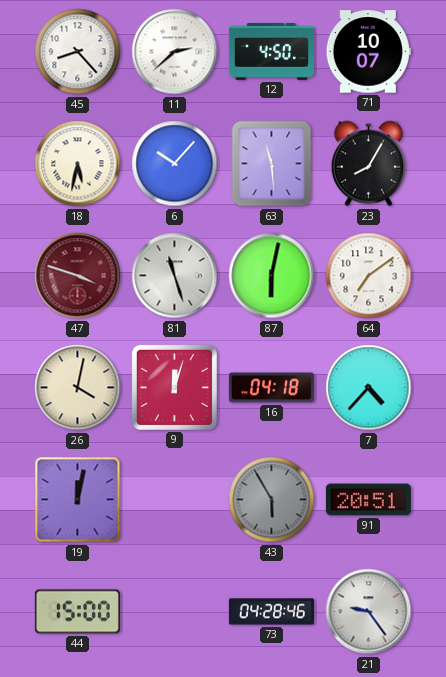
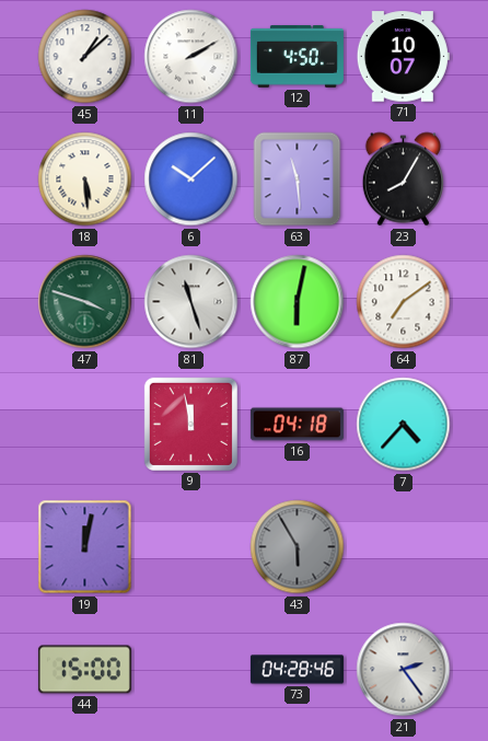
45: 8:23 -> 1:08
11: 2:38 -> 2:10
18: 5:32 -> 5:29
6: 10:07 -> 10:08
47 dial: burgundy -> green
26: 4:02 -> none
9: 12:03 -> 11:58
91: 20:51 -> none
21: 9:24 -> 2:24
